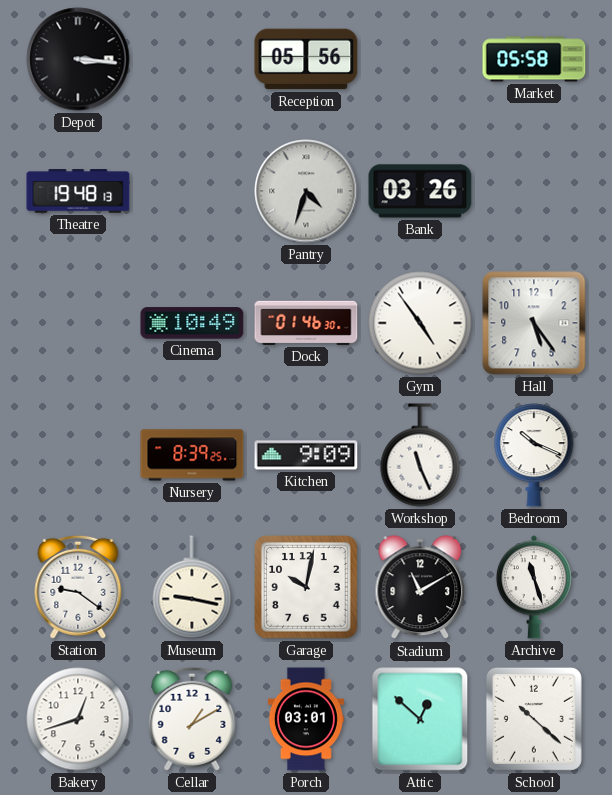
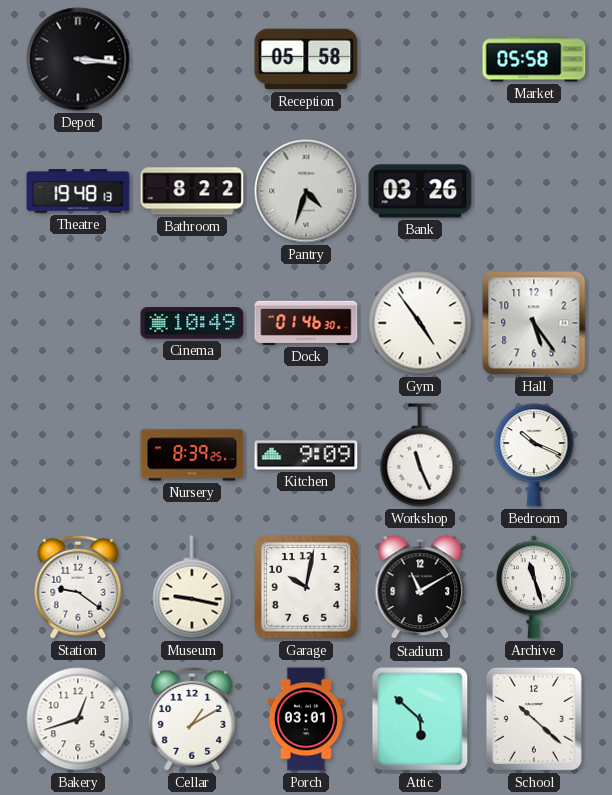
Reception: 05:56 -> 05:58
Bathroom: none -> 8:22
Attic: 12:52 -> 5:52
